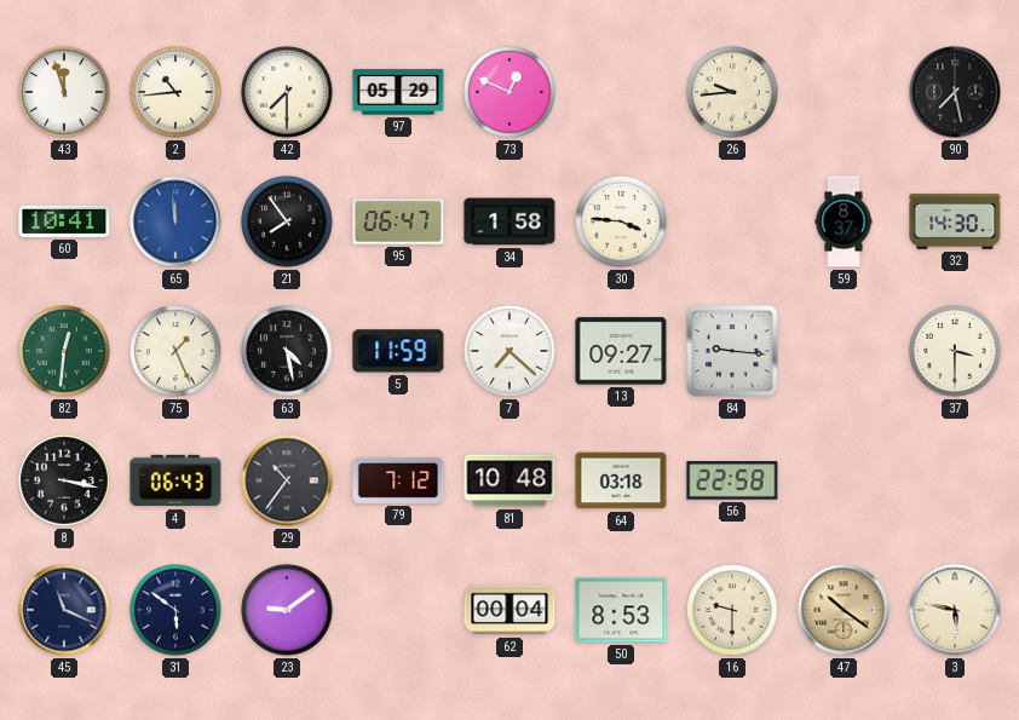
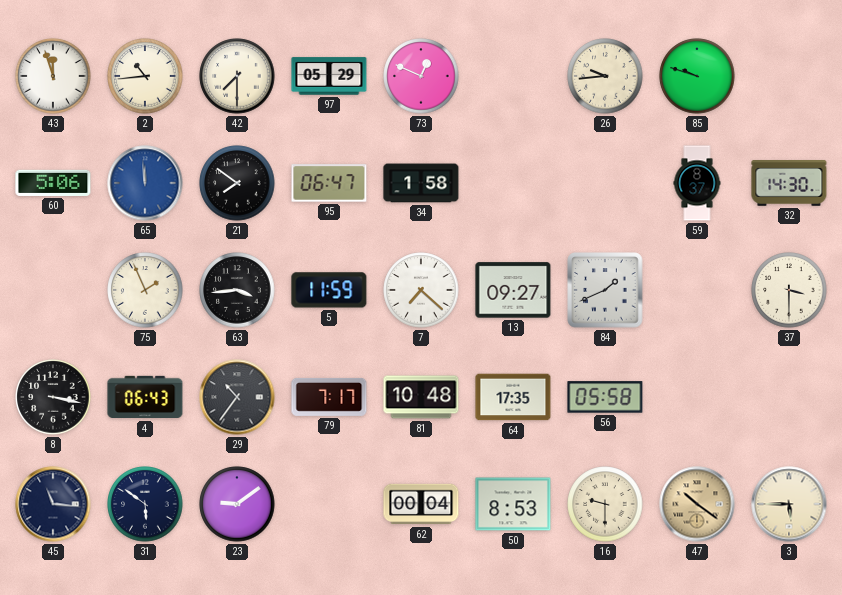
85: none -> 9:48
90: 7:28 -> none
60: 10:41 -> 5:06
21: 7:54 -> 7:51
30: 3:46 -> none
82: 12:31 -> none
75: 1:26 -> 1:56
63: 4:28 -> 3:44
84: 9:16 -> 1:41
79: 7:12 -> 7:17
64: 03:18 -> 17:35
56: 22:58 -> 05:58
45: 11:19 -> 11:16
3: 5:47 -> 5:45
